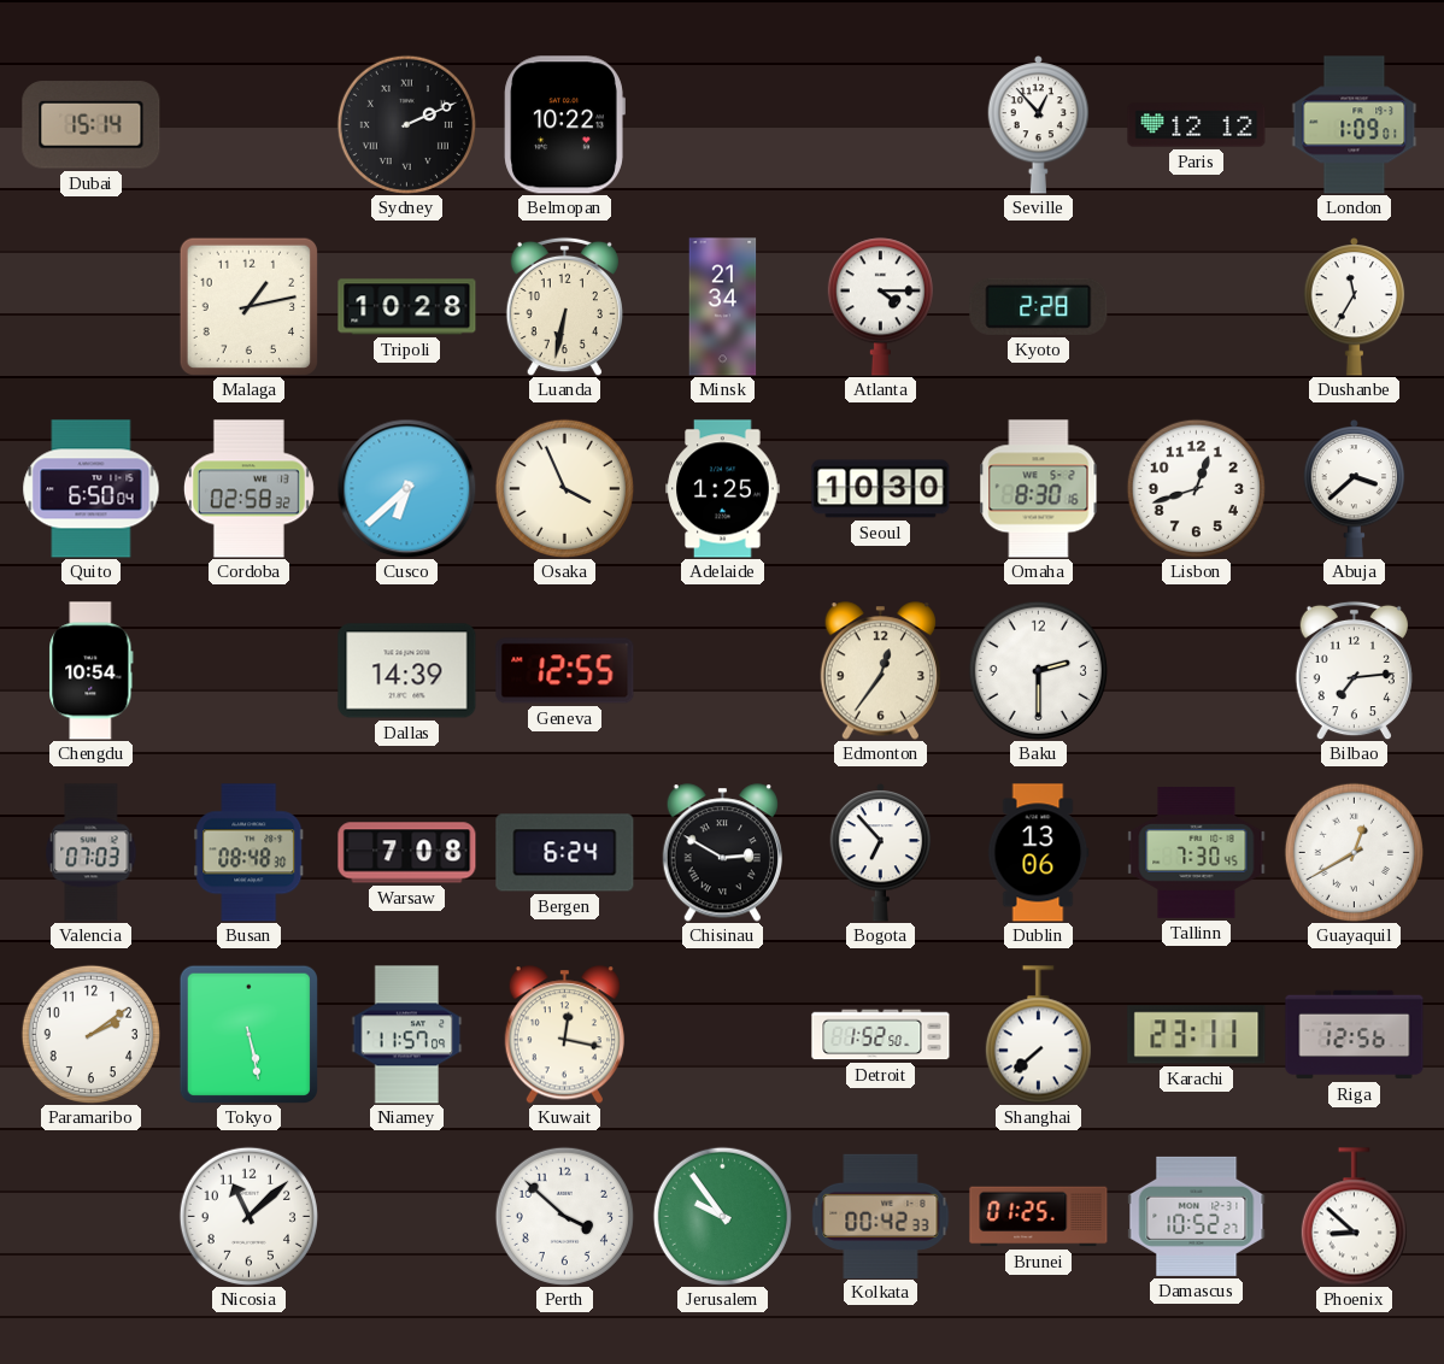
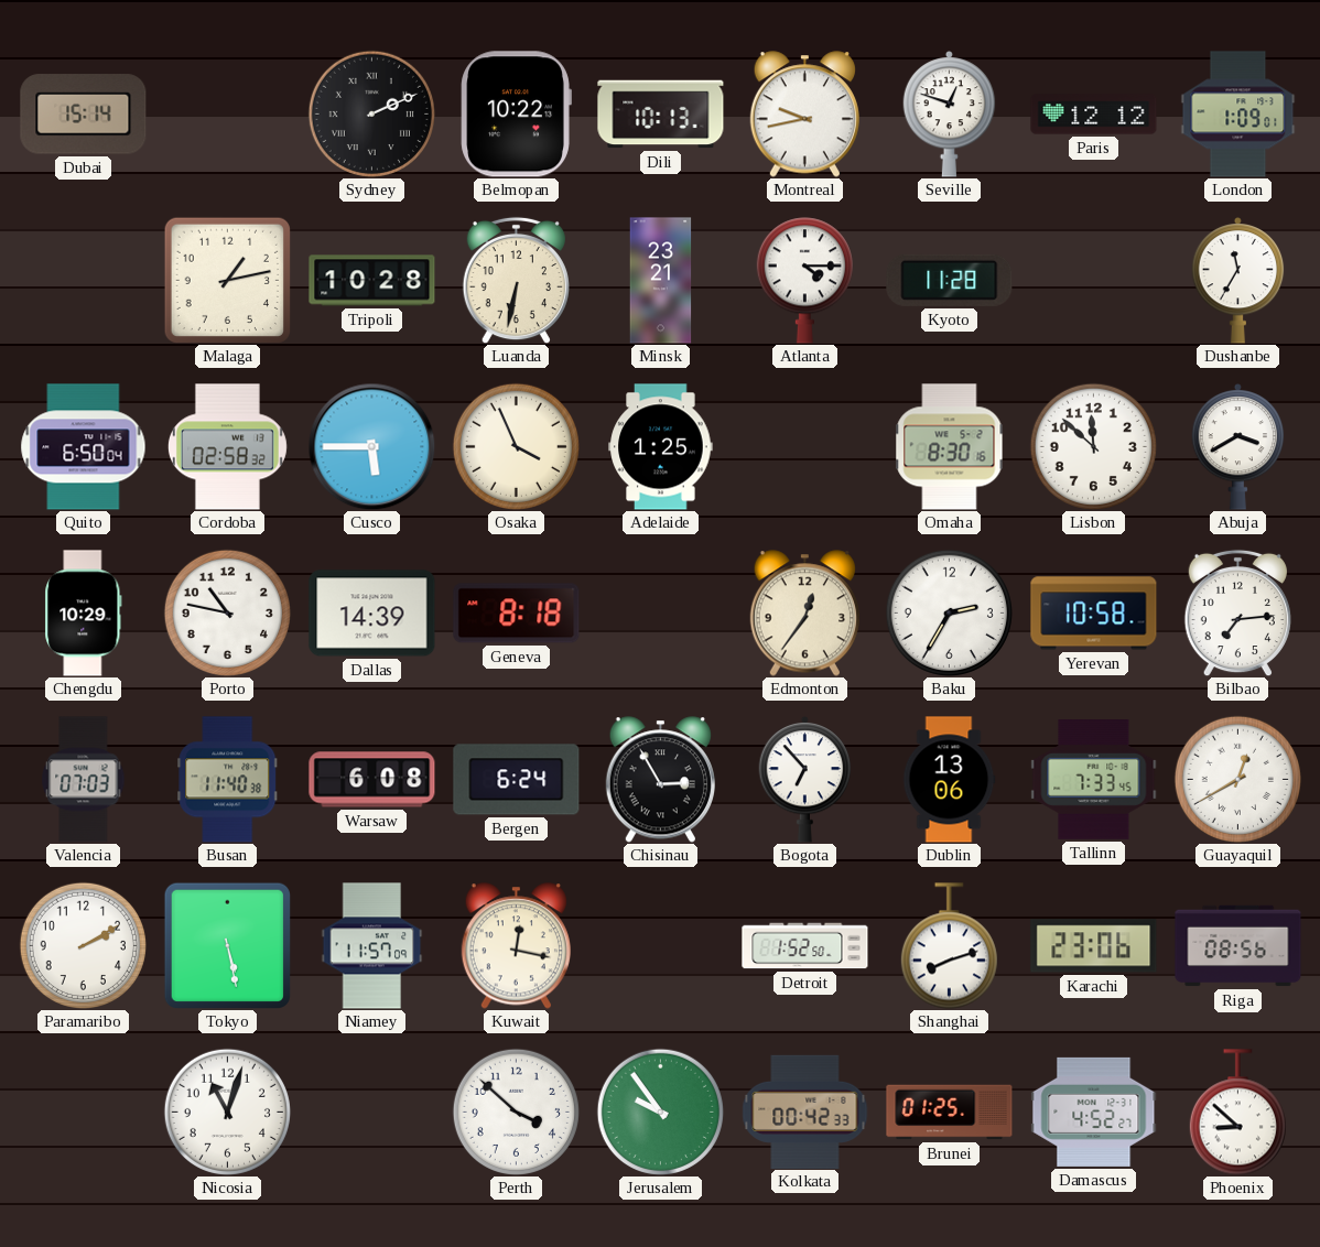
Dili: none -> 10:13
Montreal: none -> 9:43
Seville: 12:53 -> 12:48
Minsk: 21:34 -> 23:21
Kyoto: 2:28 -> 11:28
Cusco: 6:38 -> 5:45
Seoul: 10:30 -> none
Lisbon: 12:42 -> 11:52
Abuja: 3:38 -> 3:40
Chengdu: 10:54 -> 10:29
Porto: none -> 10:47
Geneva: 12:55 -> 8:18
Baku: 2:30 -> 2:35
Yerevan: none -> 10:58
Busan: 08:48 -> 11:40
Warsaw: 7:08 -> 6:08
Chisinau: 2:50 -> 2:55
Tallinn: 7:30 -> 7:33
Paramaribo: 2:09 -> 2:10
Shanghai: 7:38 -> 8:12
Karachi: 23:11 -> 23:06
Riga: 12:56 -> 08:56
Nicosia: 11:08 -> 11:03
Damascus: 10:52 -> 4:52
